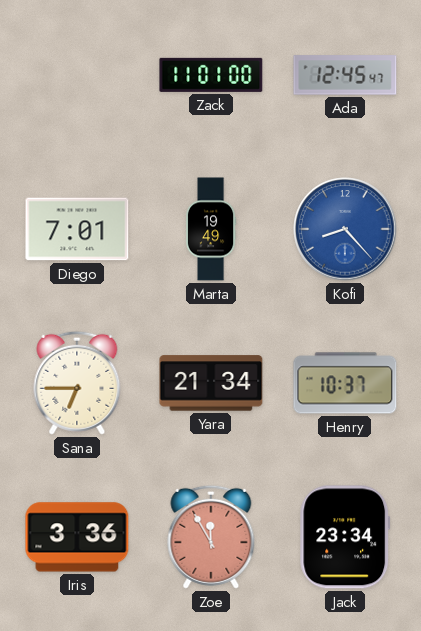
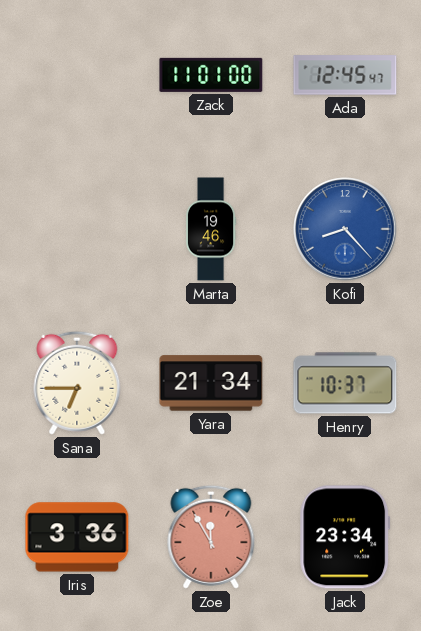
Diego: 7:01 -> none
Marta: 19:49 -> 19:46
